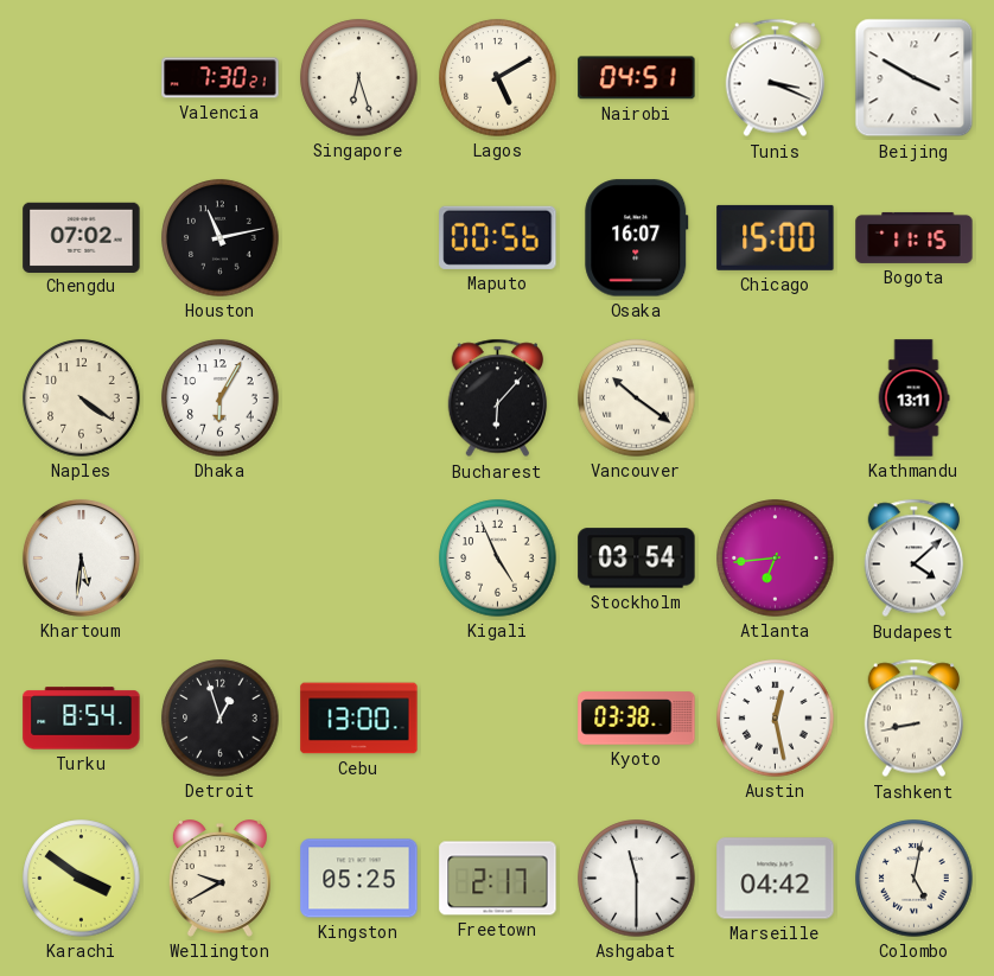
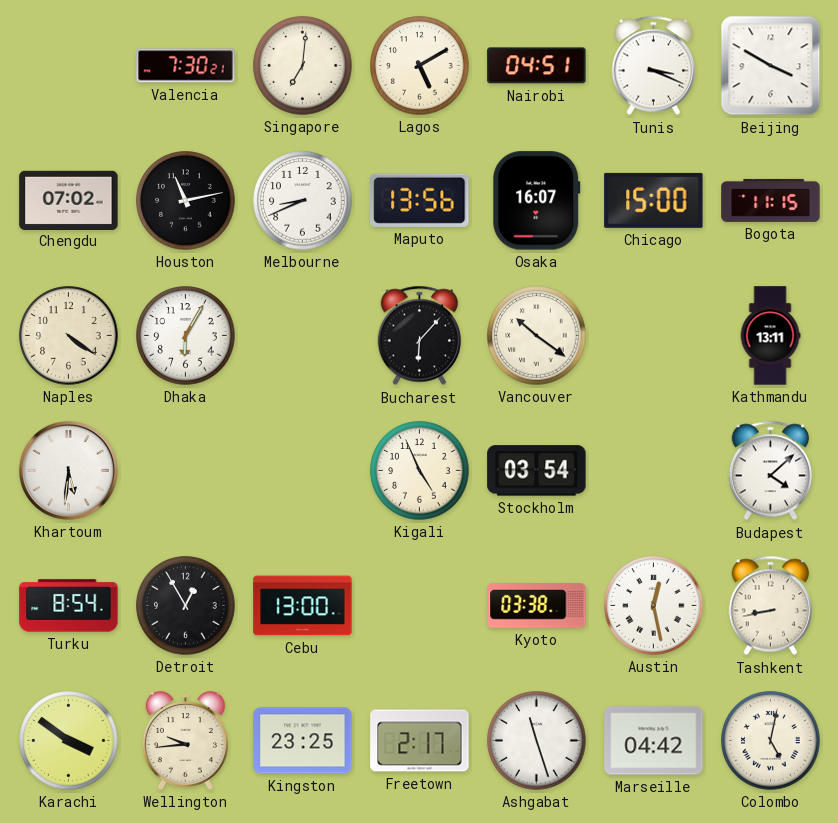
Singapore: 6:27 -> 7:01
Melbourne: none -> 8:41
Maputo: 00:56 -> 13:56
Atlanta: 6:44 -> none
Detroit: 12:57 -> 12:55
Wellington: 9:40 -> 9:44
Kingston: 05:25 -> 23:25
Ashgabat: 11:30 -> 11:27
